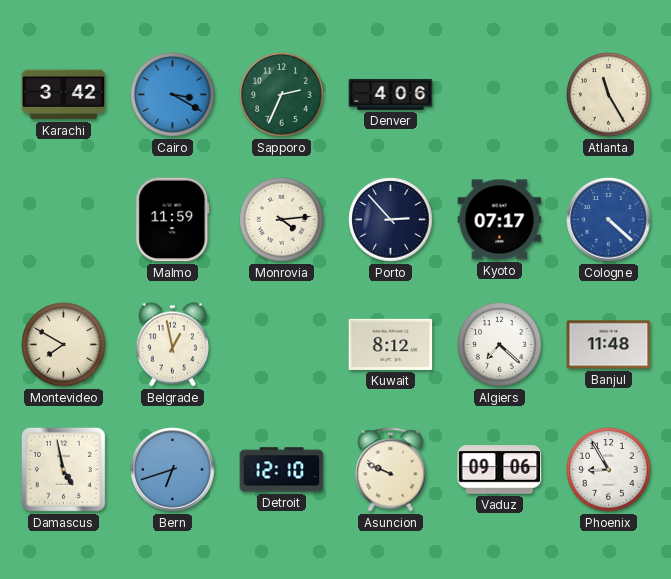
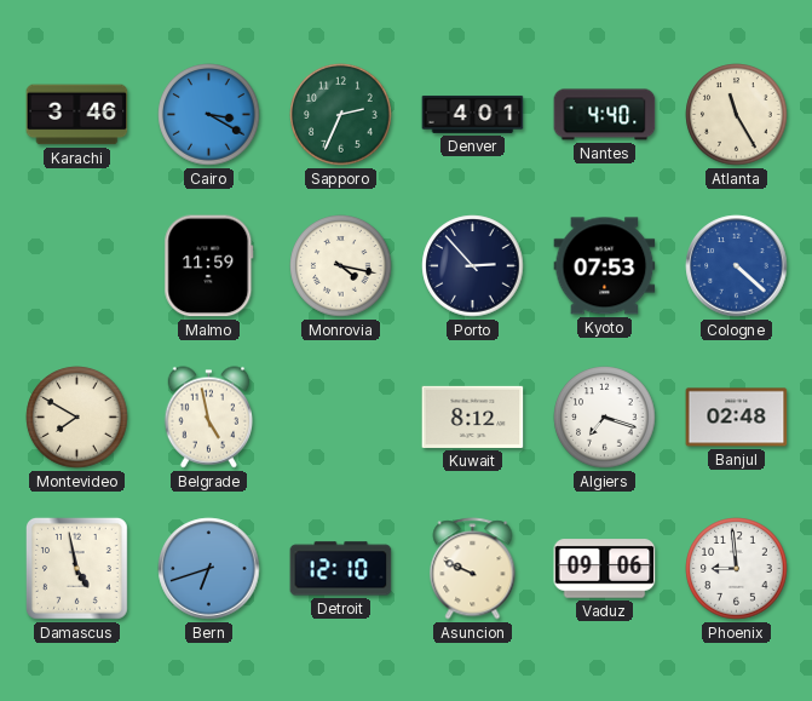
Karachi: 3:42 -> 3:46
Denver: 4:06 -> 4:01
Nantes: none -> 4:40
Monrovia: 4:14 -> 4:17
Kyoto: 07:17 -> 07:53
Belgrade: 12:58 -> 4:58
Algiers: 7:22 -> 7:18
Banjul: 11:48 -> 02:48
Phoenix: 8:55 -> 8:59
